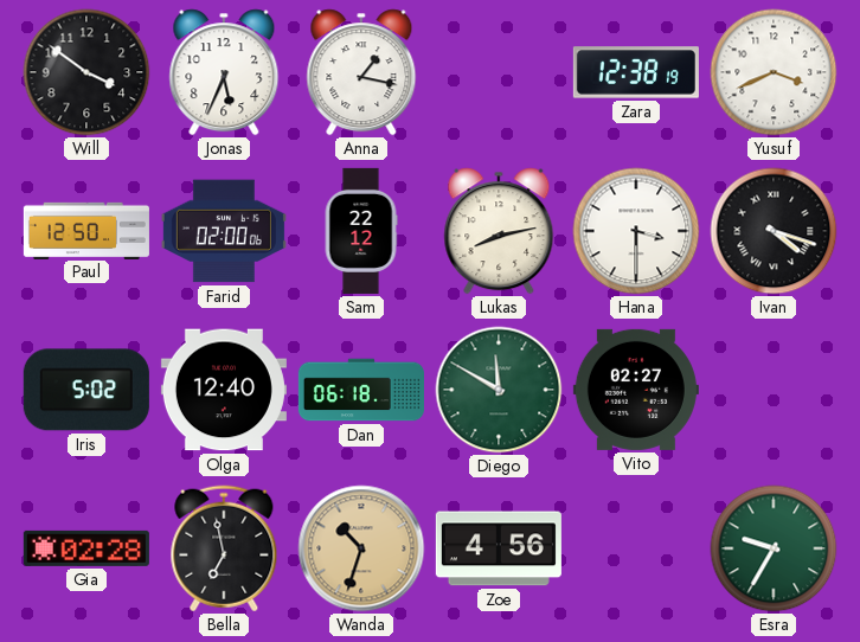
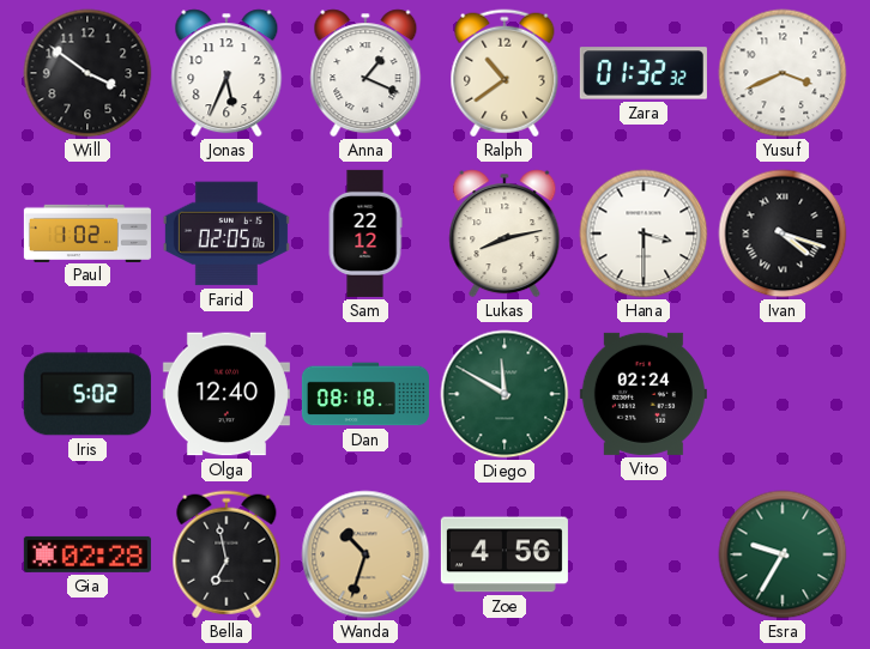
Anna: 1:17 -> 1:19
Ralph: none -> 10:39
Zara: 12:38 -> 01:32
Paul: 12:50 -> 1:02
Farid: 02:00 -> 02:05
Dan: 06:18 -> 08:18
Vito: 02:27 -> 02:24
